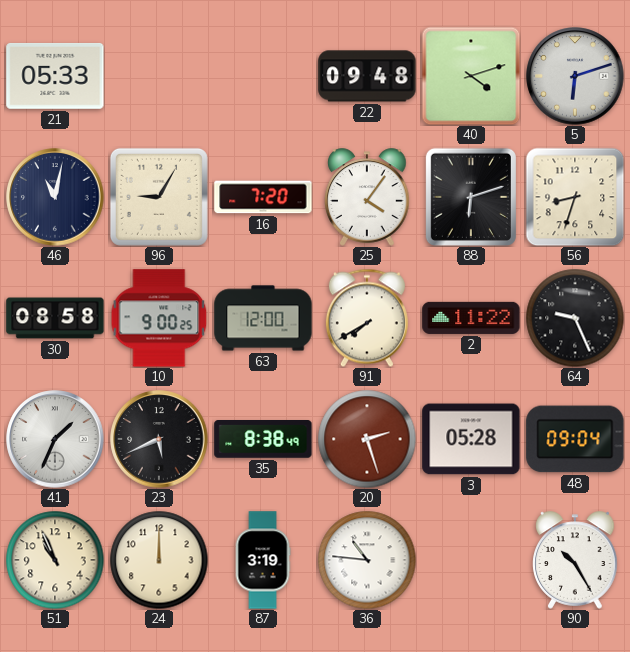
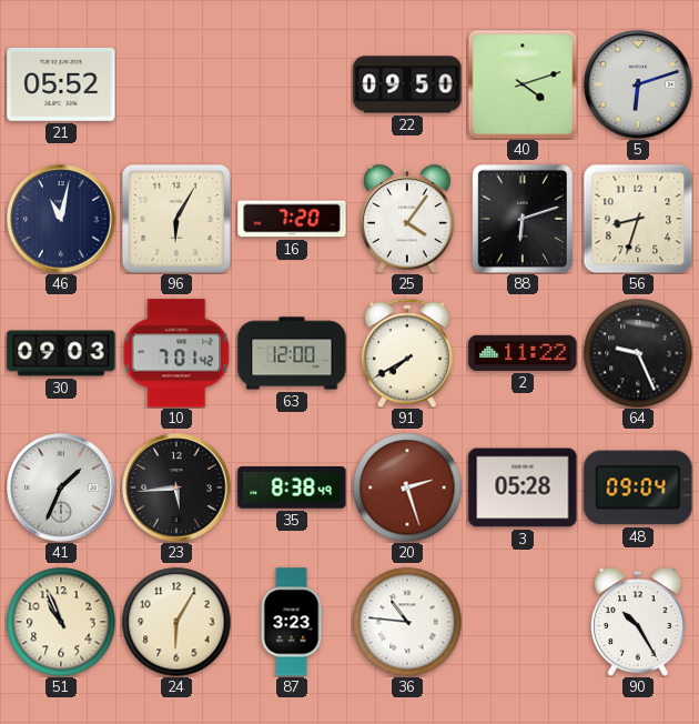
21: 05:33 -> 05:52
22: 09:48 -> 09:50
96: 9:05 -> 6:05
30: 08:58 -> 09:03
10: 9:00 -> 7:01
23: 5:41 -> 5:44
24: 12:00 -> 6:05
87: 3:19 -> 3:23
